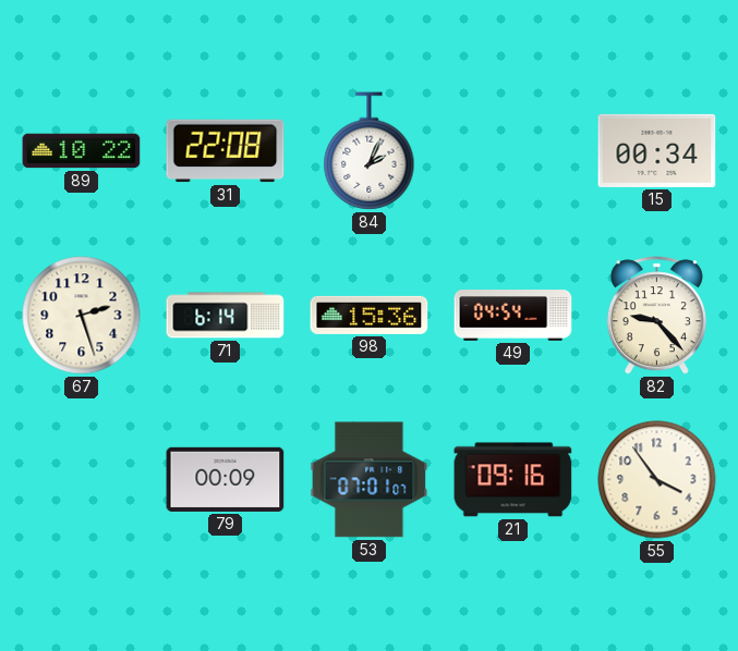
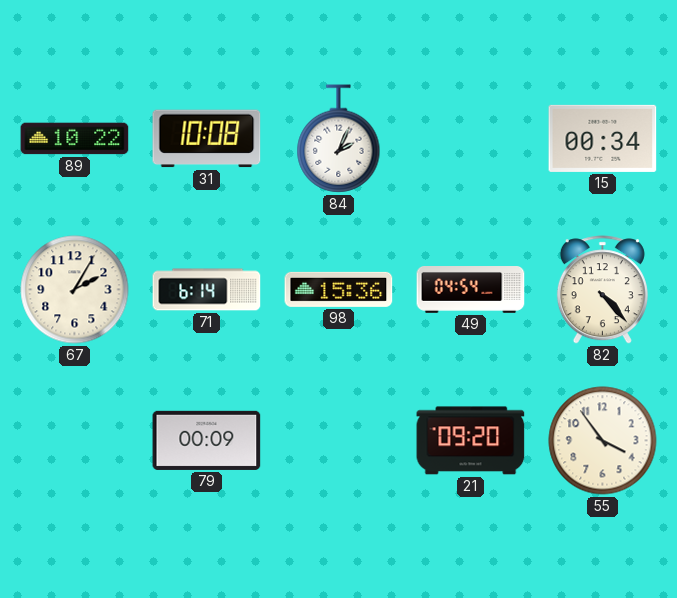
31: 22:08 -> 10:08
67: 2:27 -> 2:05
82: 9:23 -> 4:23
53: 07:01 -> none
21: 09:16 -> 09:20
